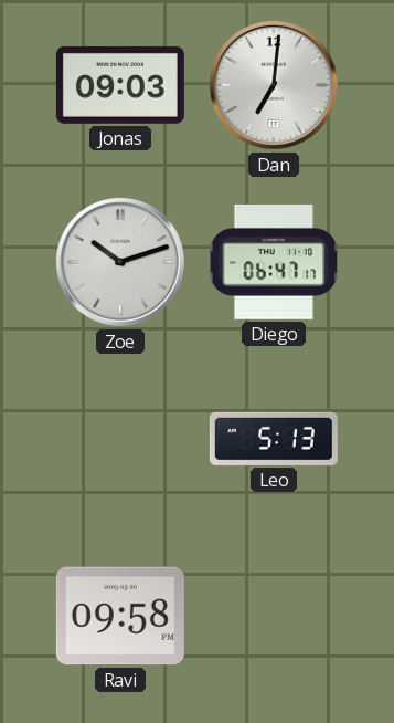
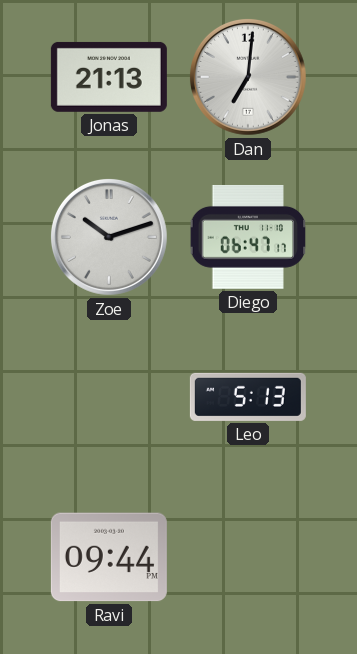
Jonas: 09:03 -> 21:13
Ravi: 09:58 -> 09:44
